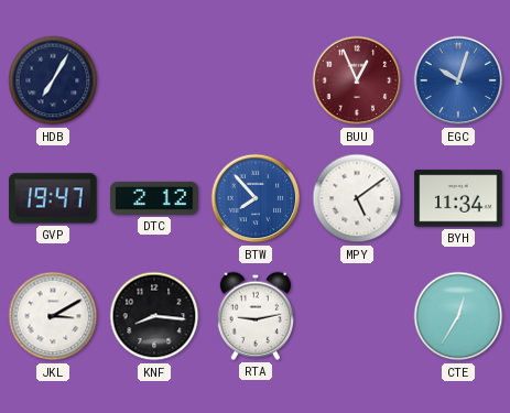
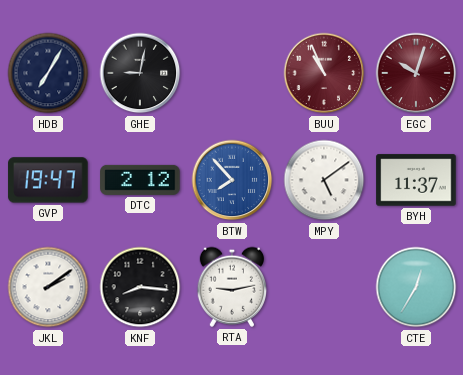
GHE: none -> 9:02
BUU: 12:56 -> 10:56
EGC dial: blue -> burgundy
BYH: 11:34 -> 11:37
JKL: 3:10 -> 2:09
